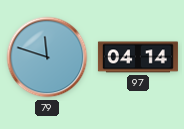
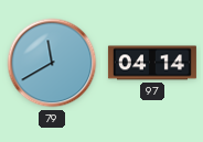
79: 11:48 -> 11:40
